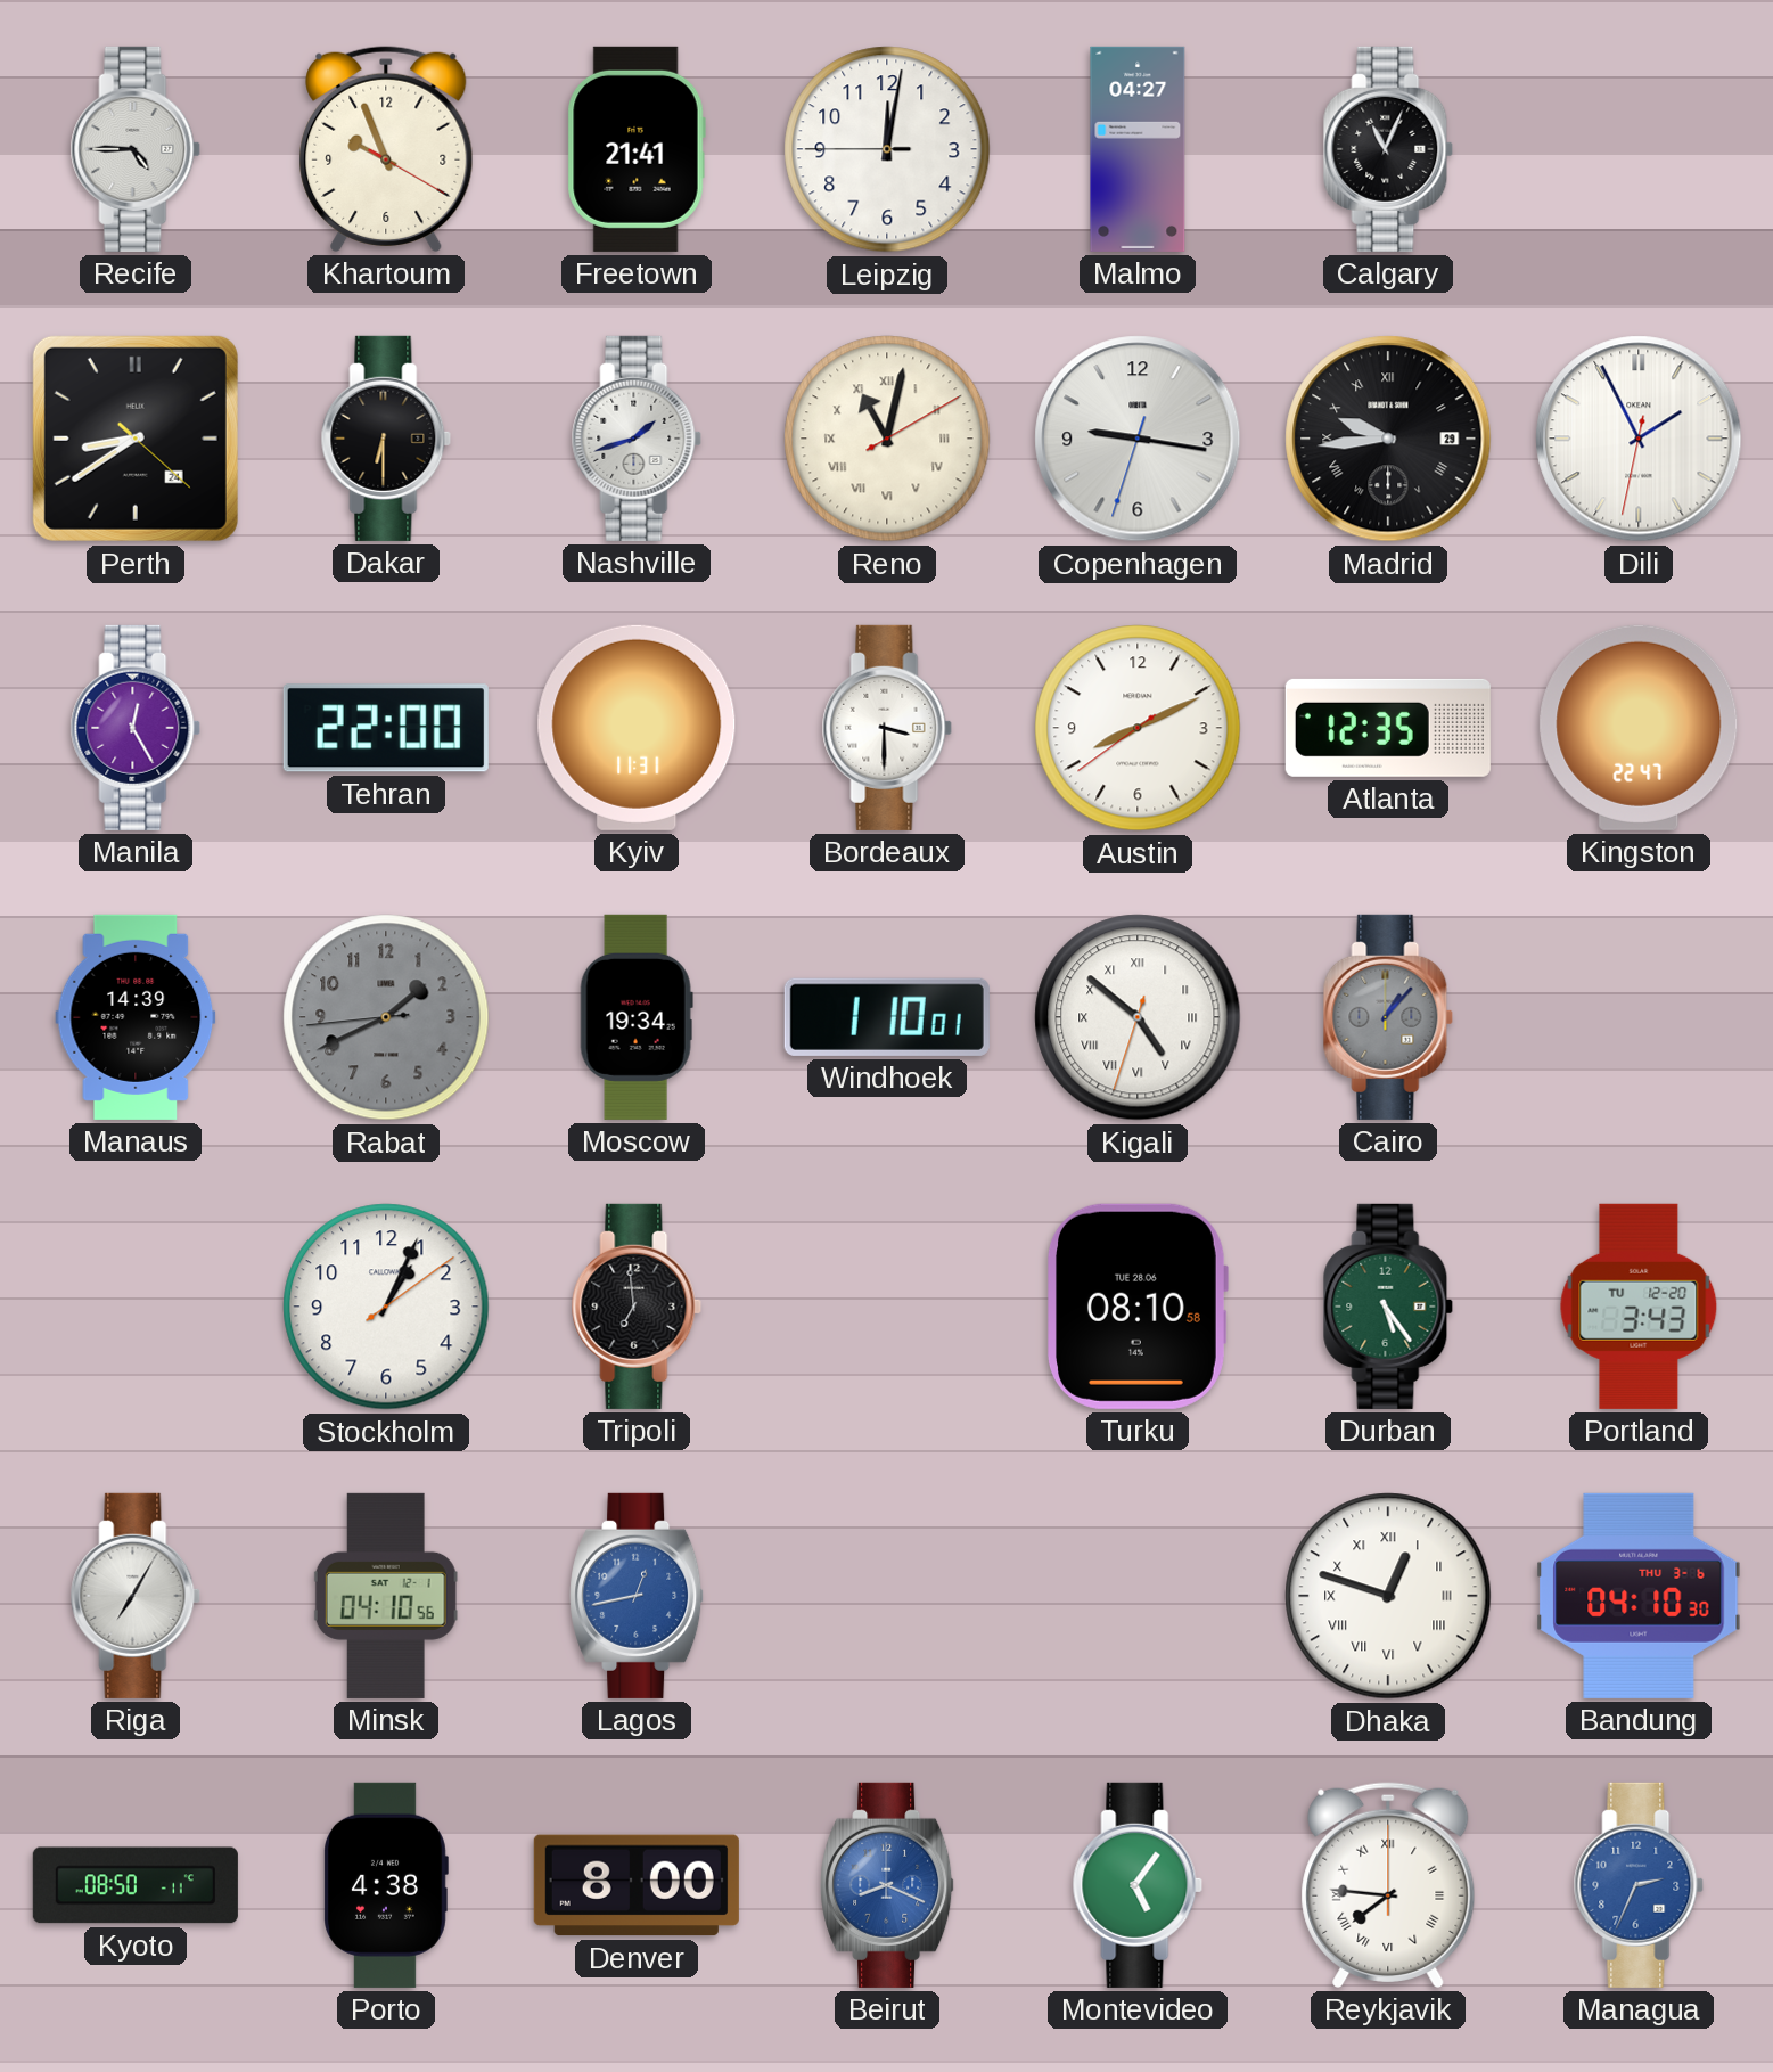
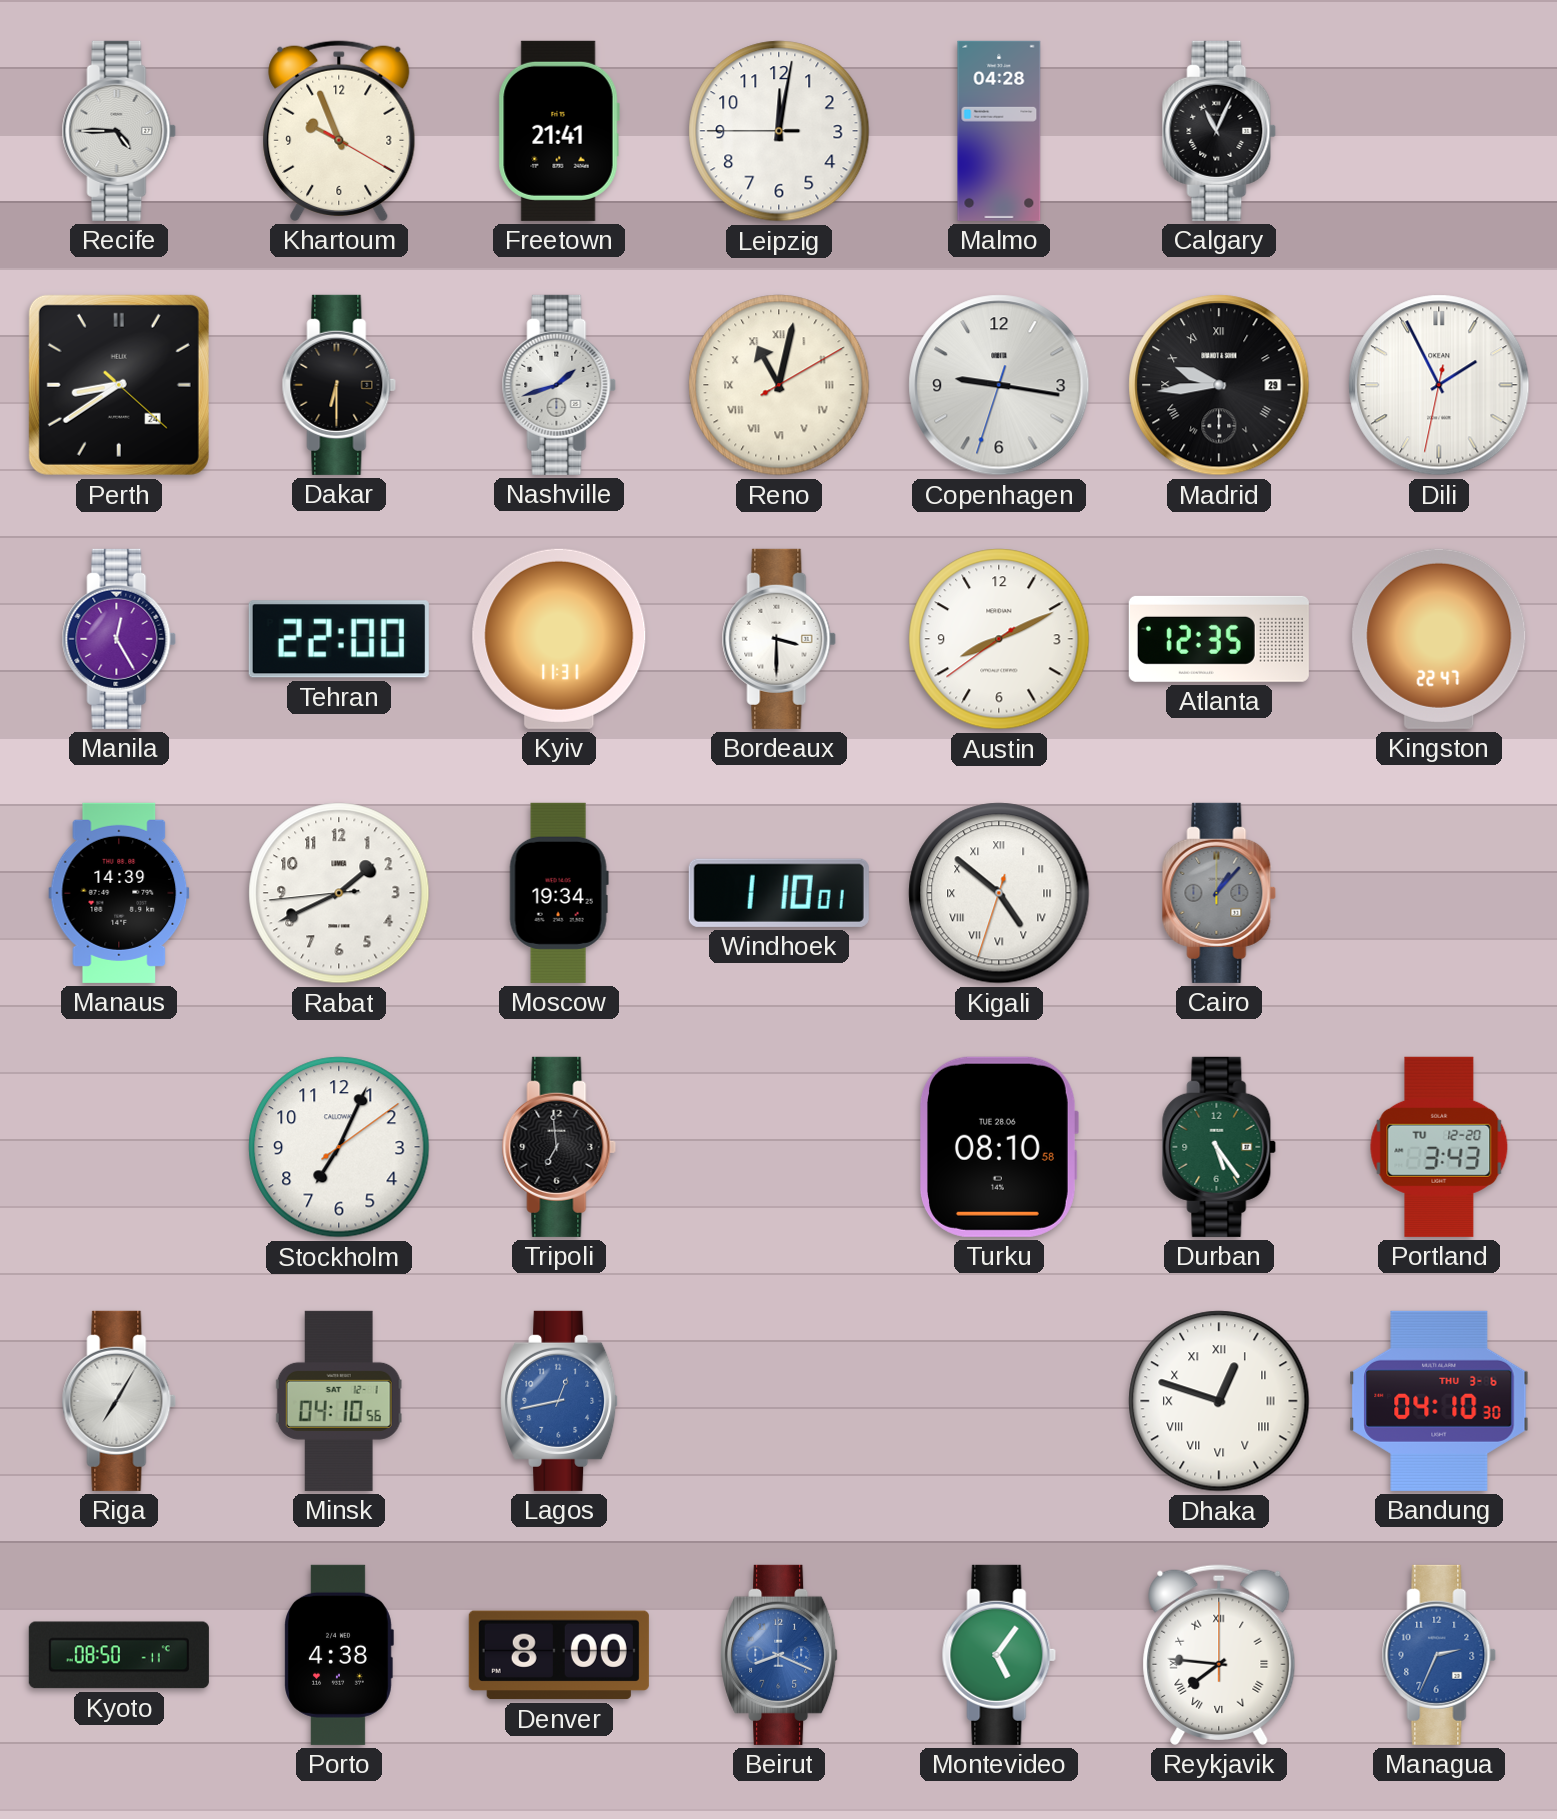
Malmo: 04:27 -> 04:28
Rabat dial: grey -> white
Stockholm: 1:04 -> 7:04
